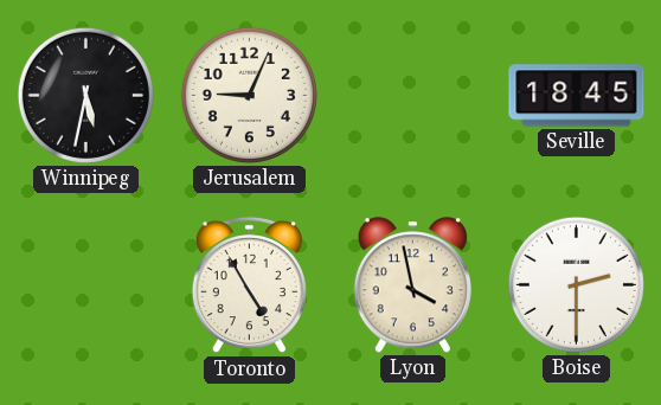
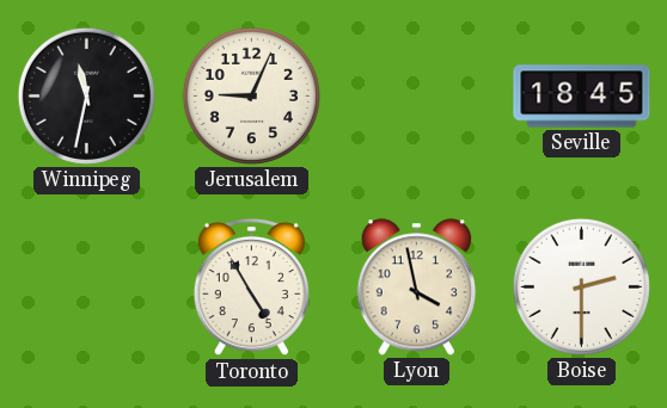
Winnipeg: 5:32 -> 11:32
